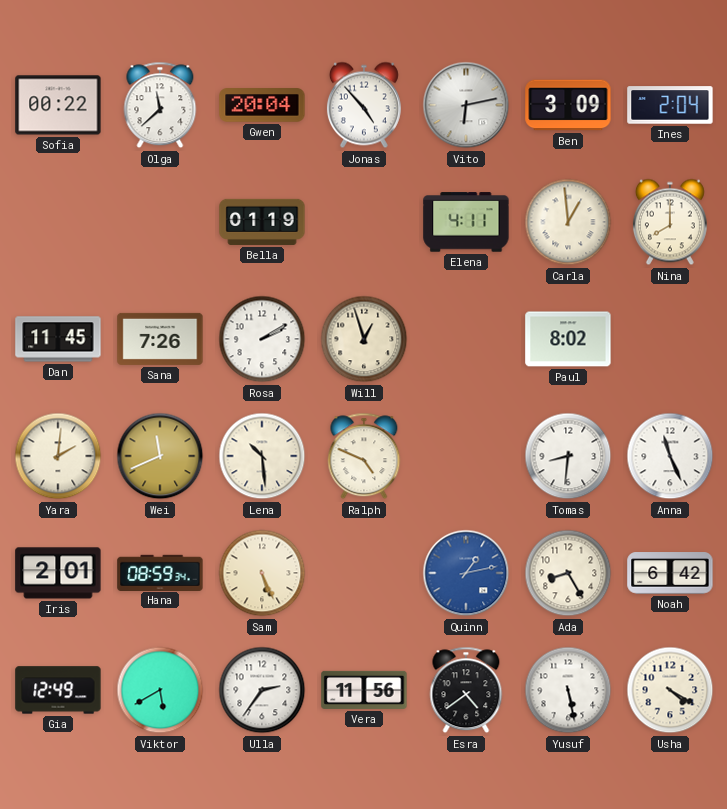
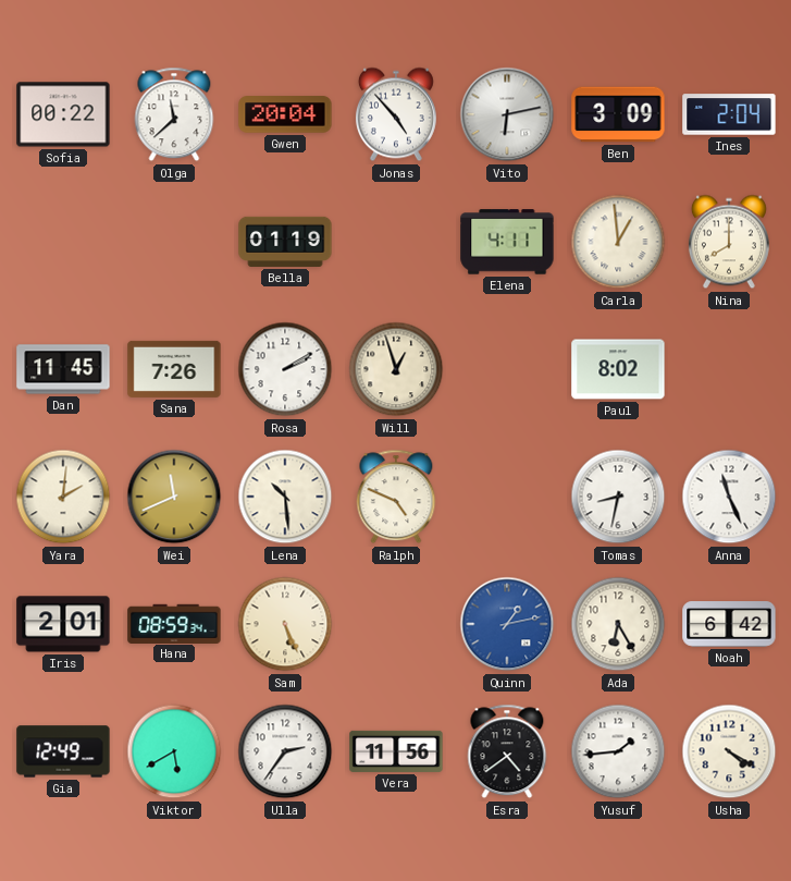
Tomas: 8:31 -> 8:32
Ada: 8:25 -> 6:25
Yusuf: 5:28 -> 1:44
